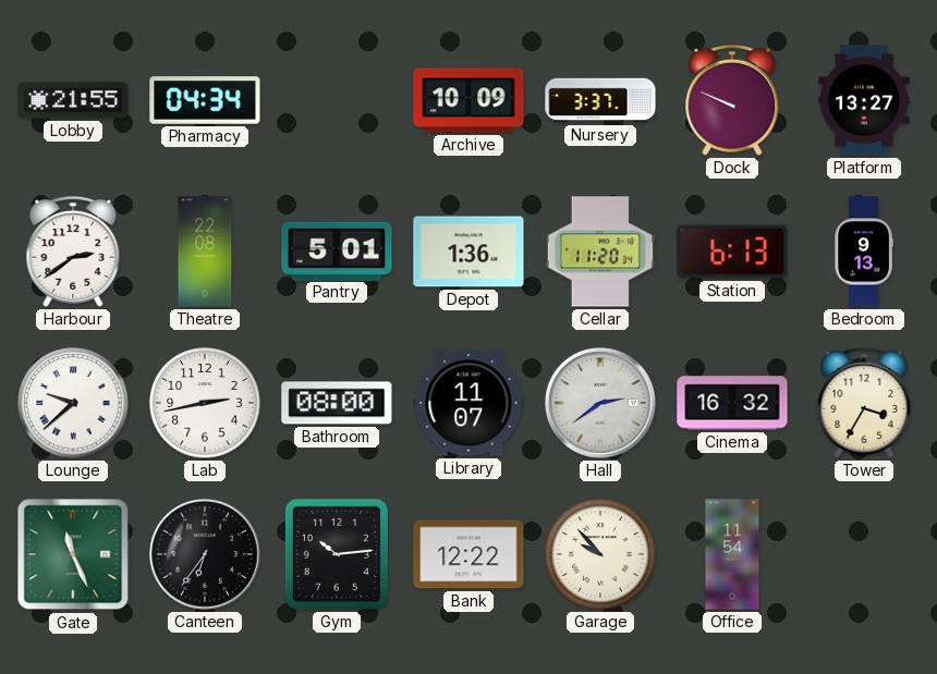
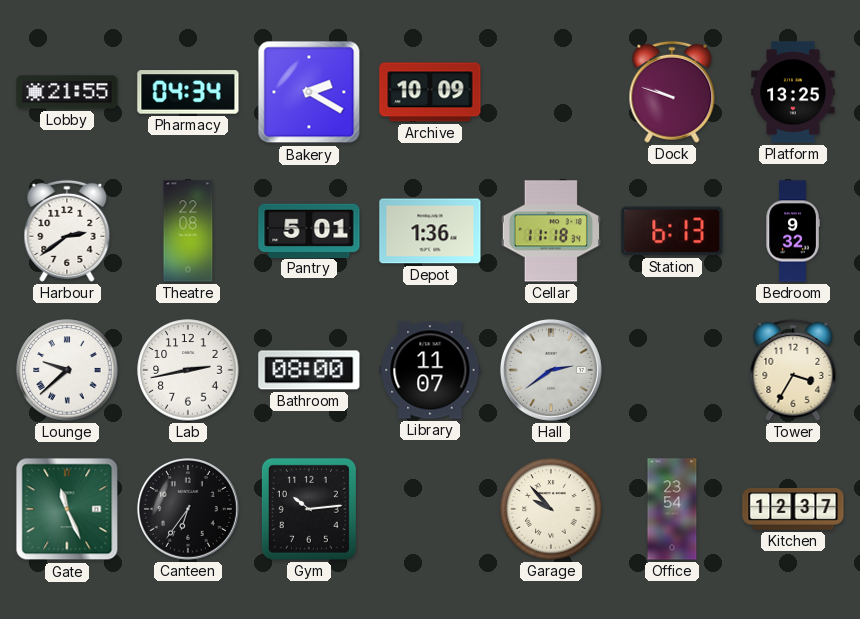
Bakery: none -> 2:20
Nursery: 3:37 -> none
Dock: 9:49 -> 9:48
Platform: 13:27 -> 13:25
Cellar: 11:20 -> 11:18
Bedroom: 9:13 -> 9:32
Cinema: 16:32 -> none
Bank: 12:22 -> none
Office: 11:54 -> 23:54
Kitchen: none -> 12:37
